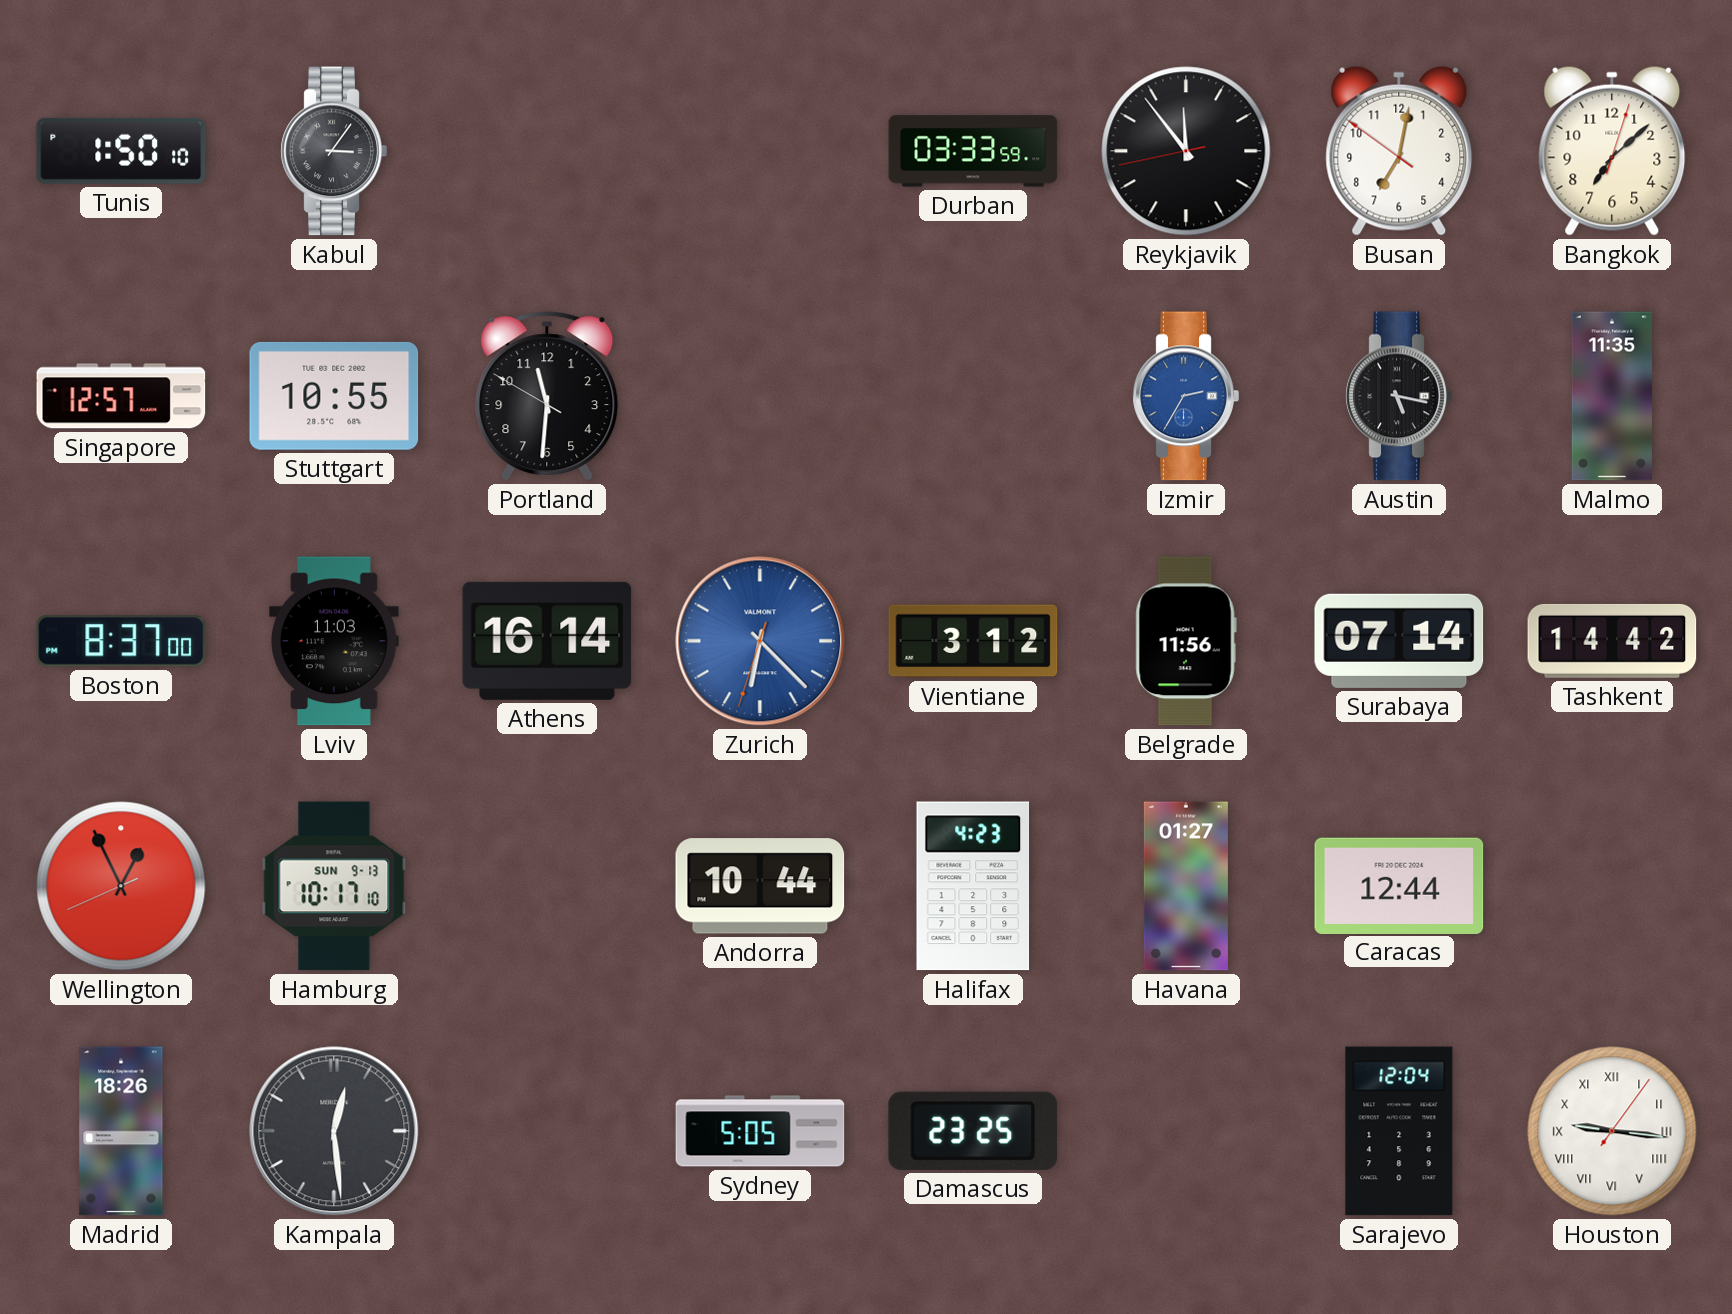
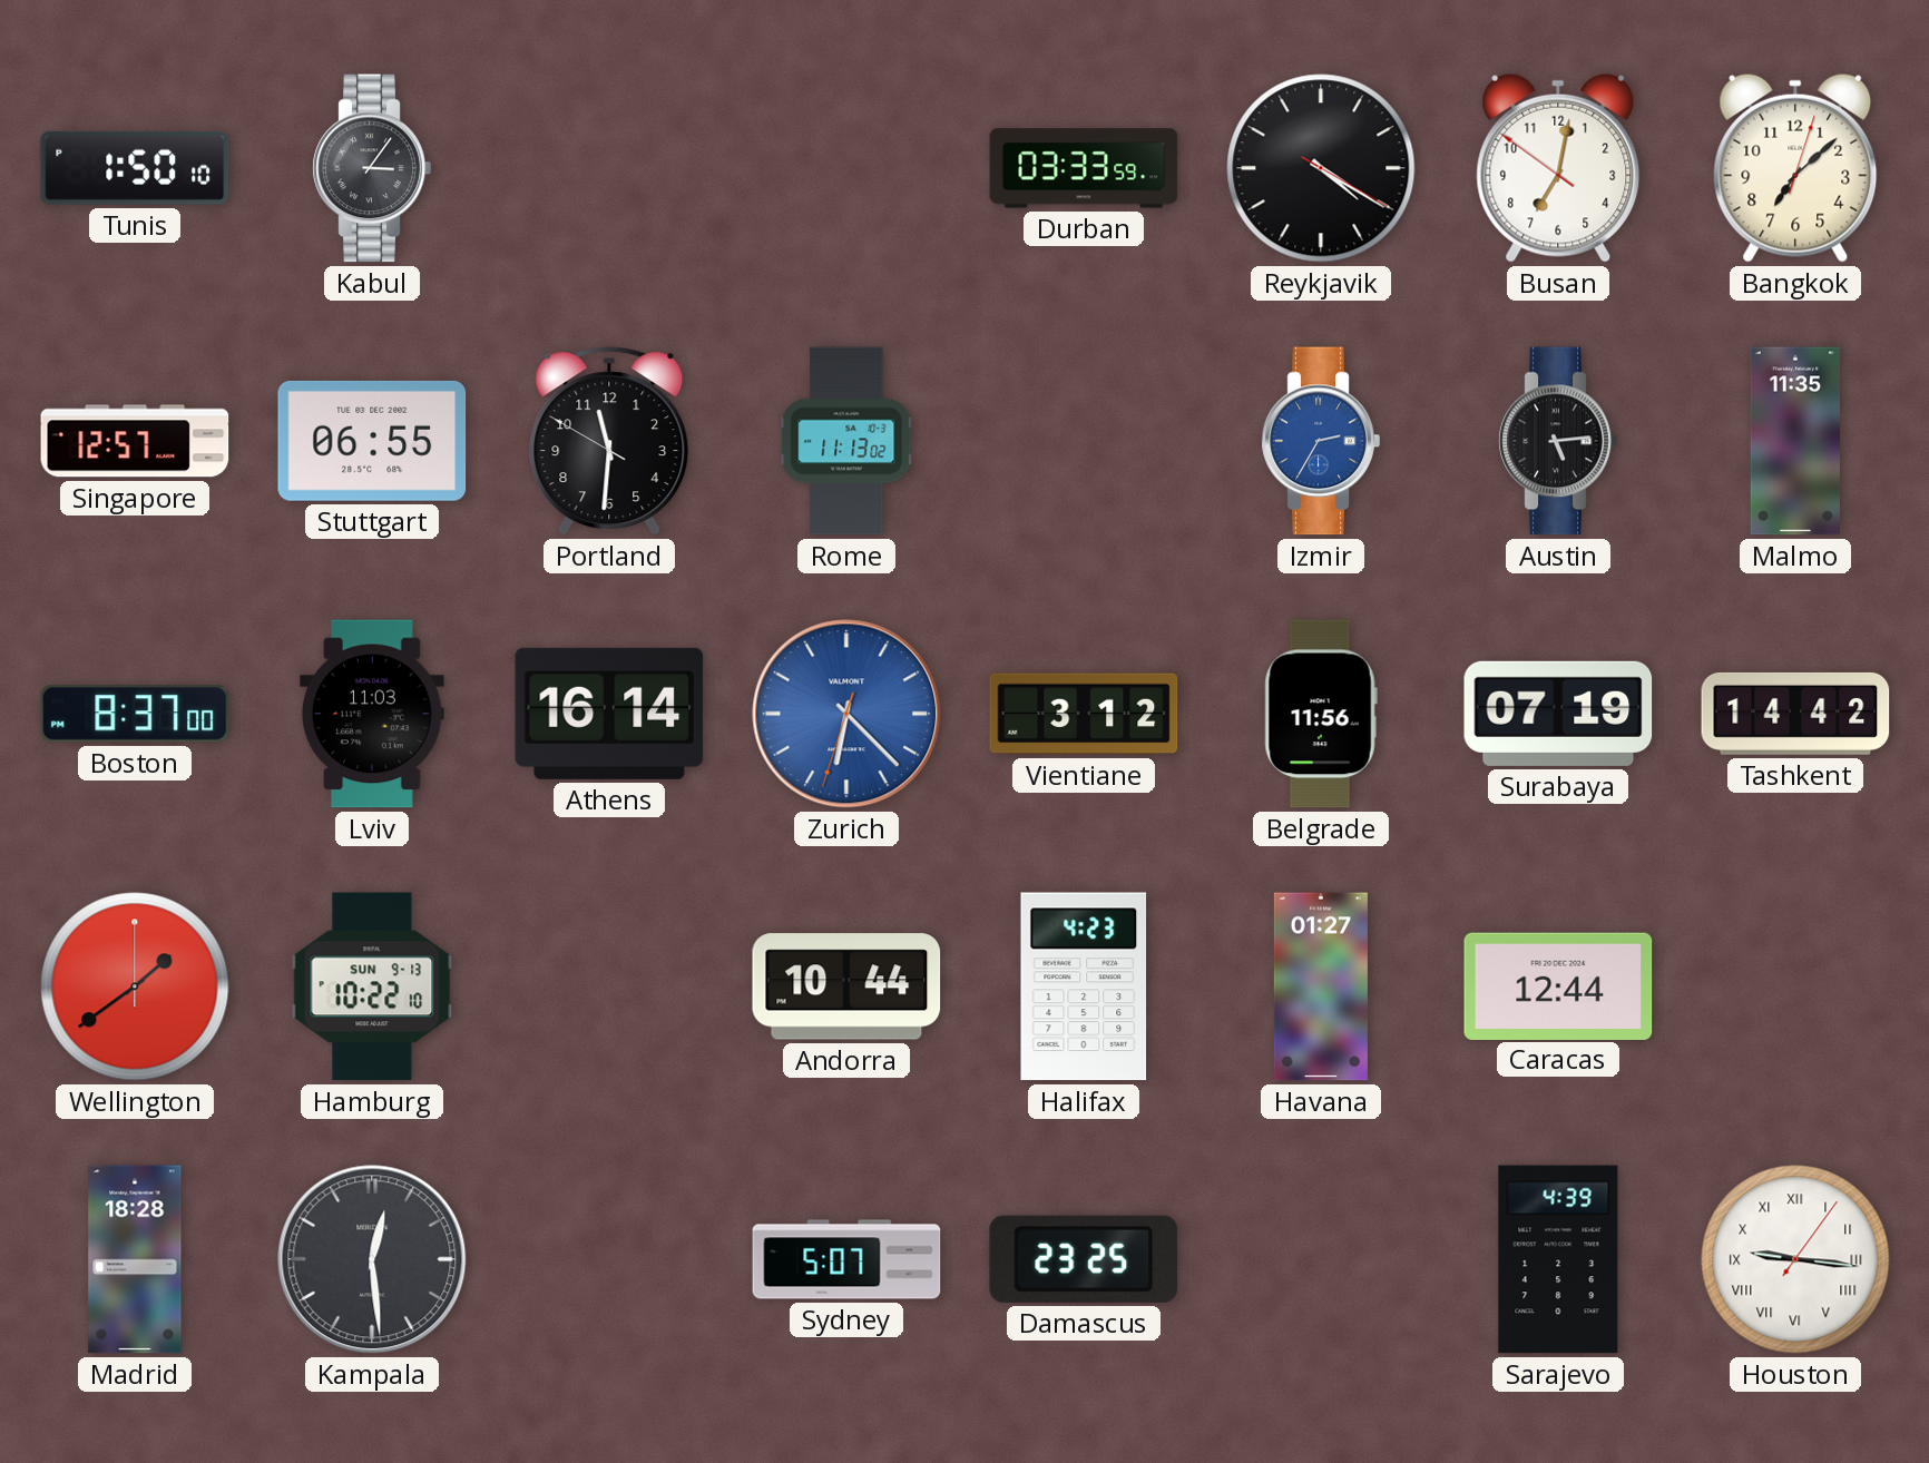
Reykjavik: 11:53 -> 4:20
Stuttgart: 10:55 -> 06:55
Rome: none -> 11:13
Austin: 5:17 -> 5:14
Surabaya: 07:14 -> 07:19
Wellington: 12:55 -> 1:39
Hamburg: 10:17 -> 10:22
Madrid: 18:26 -> 18:28
Sydney: 5:05 -> 5:07
Sarajevo: 12:04 -> 4:39
